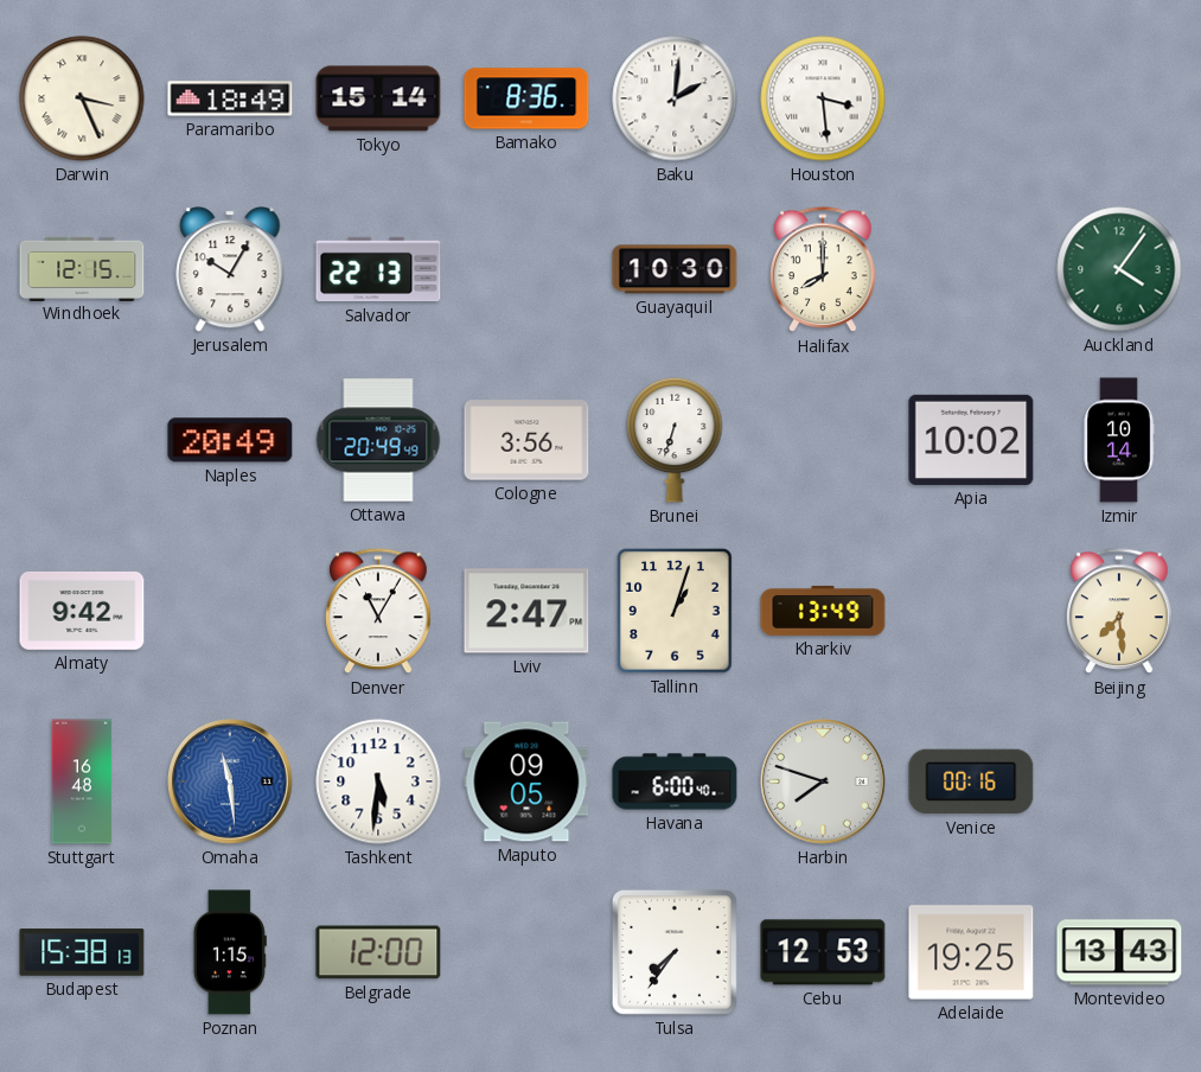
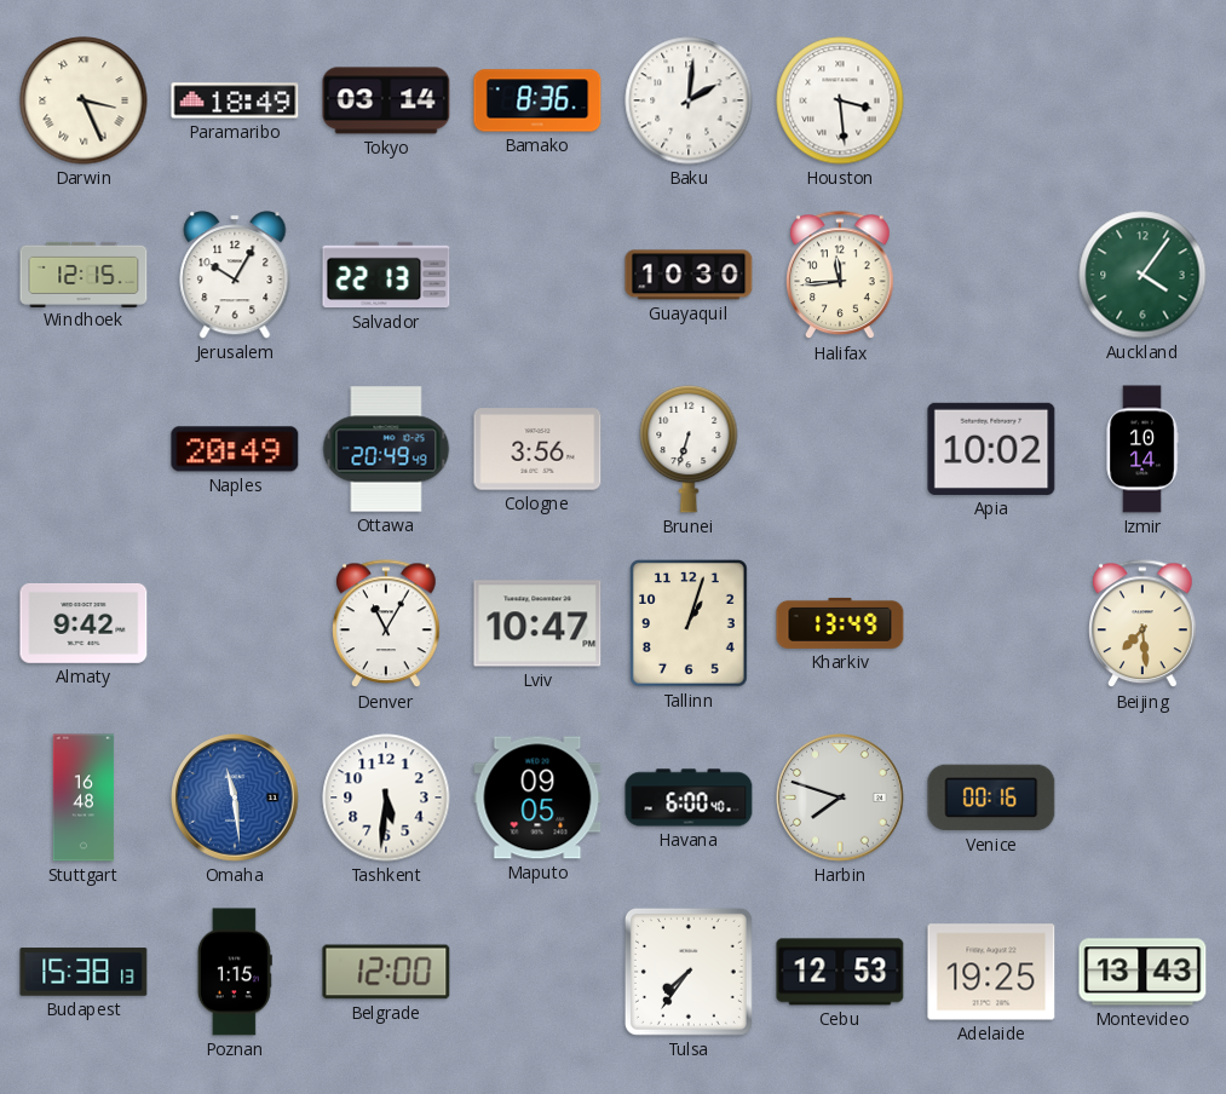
Tokyo: 15:14 -> 03:14
Halifax: 8:00 -> 11:44
Lviv: 2:47 -> 10:47
